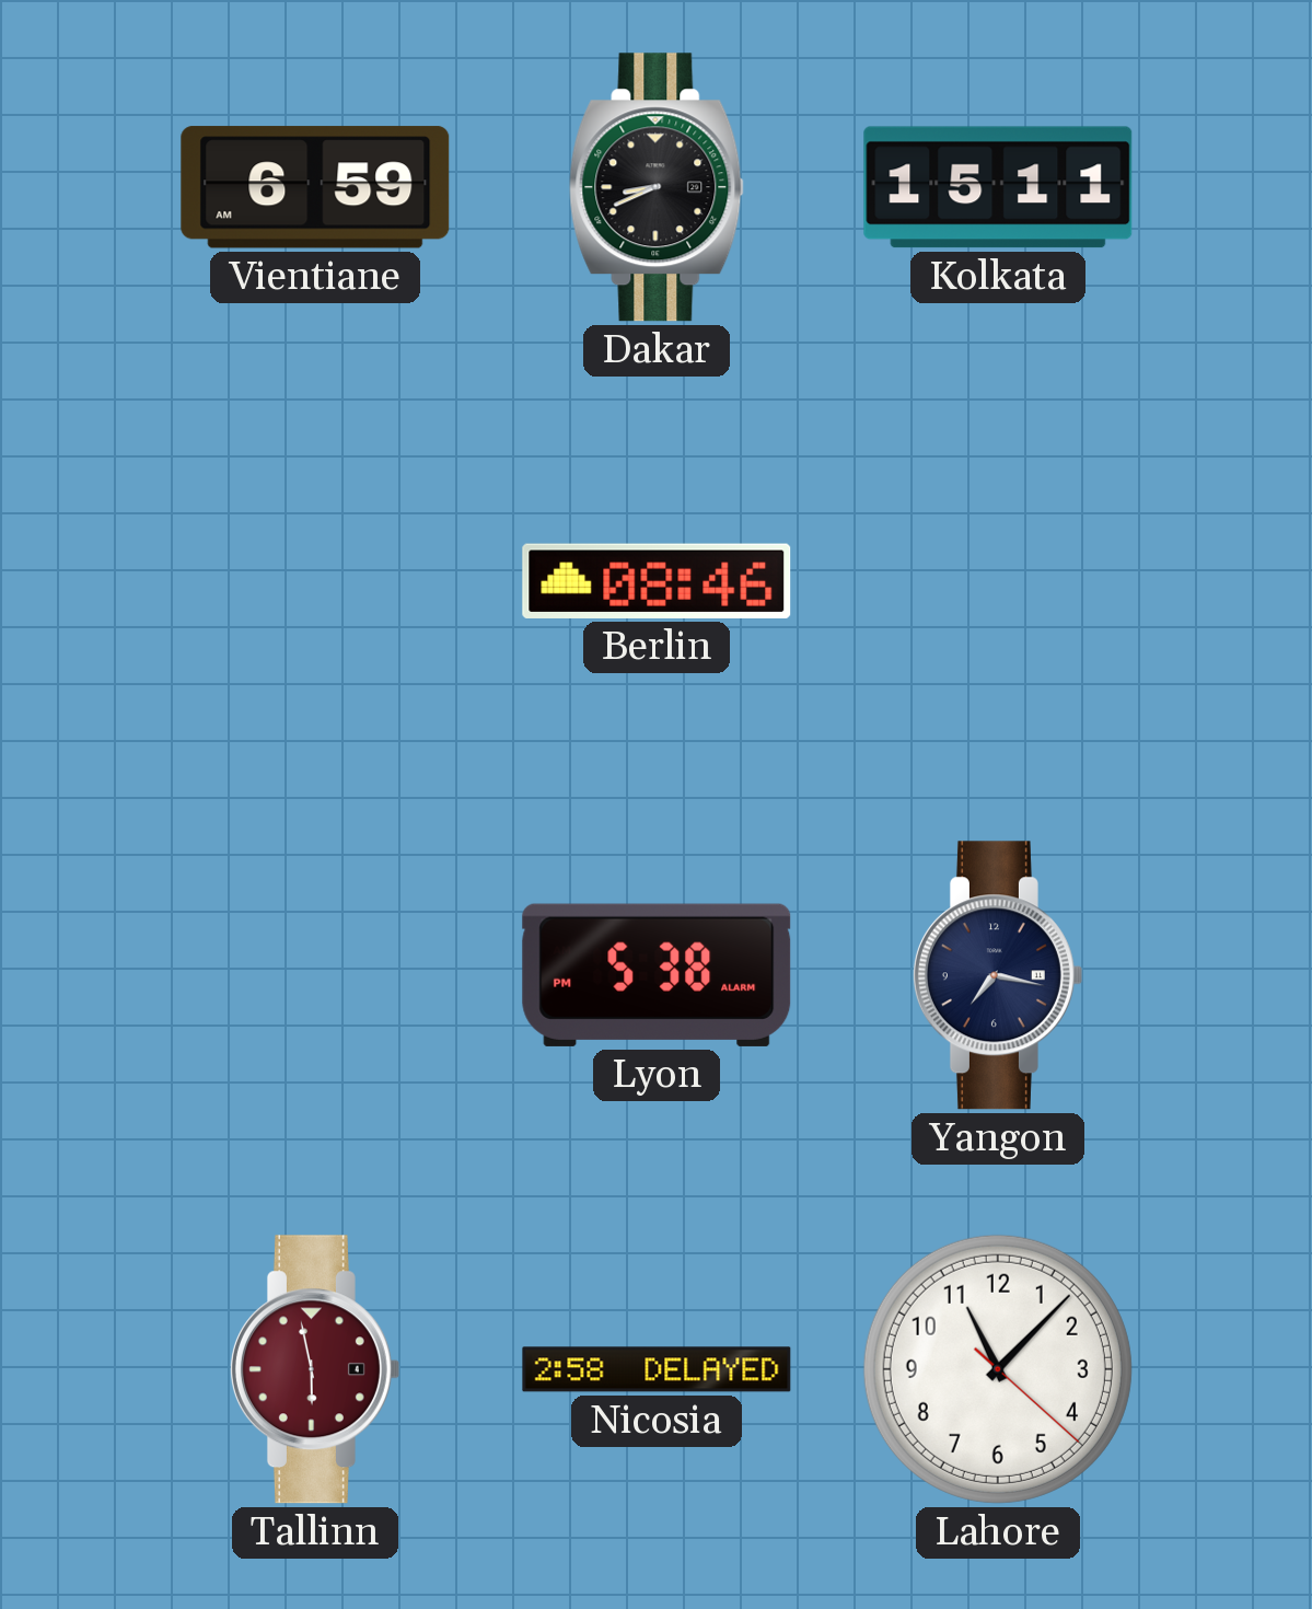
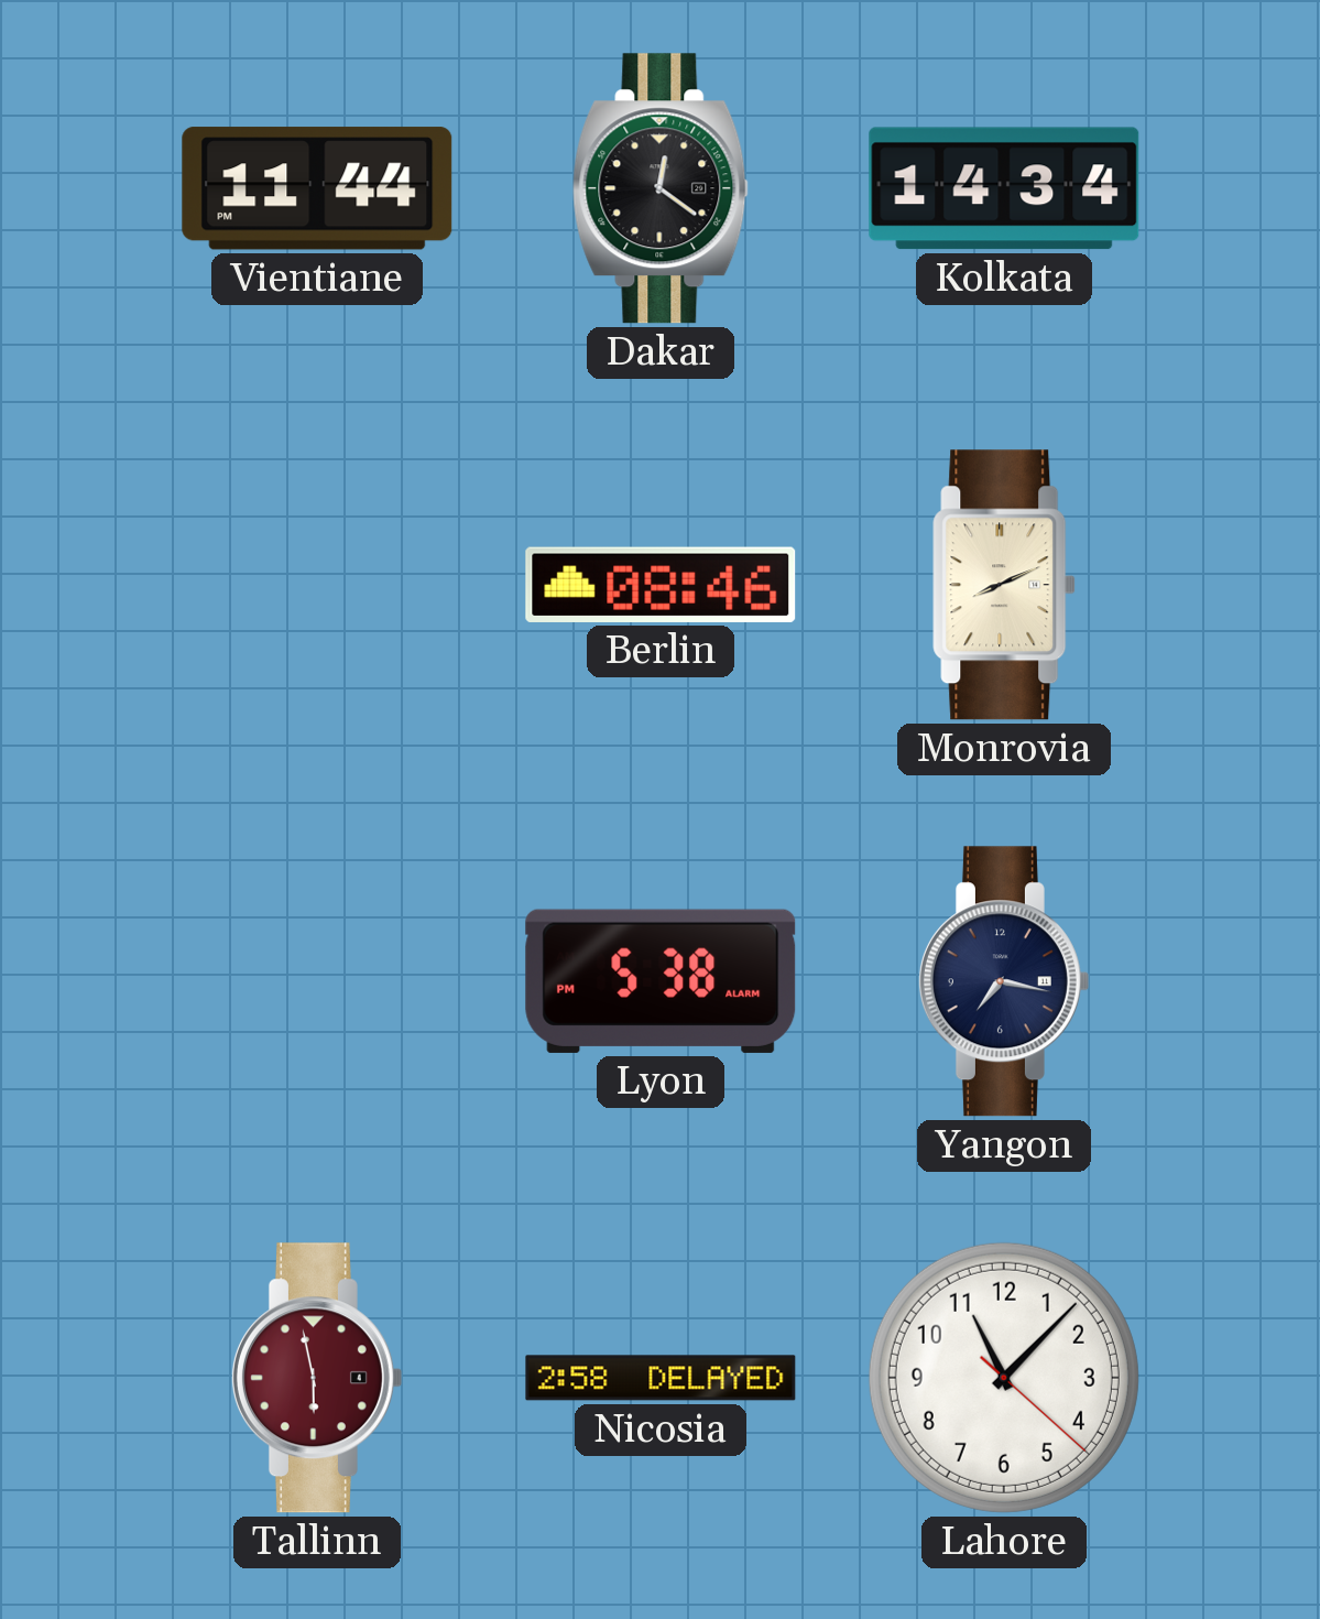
Vientiane: 6:59 -> 11:44
Dakar: 8:41 -> 12:21
Kolkata: 15:11 -> 14:34
Monrovia: none -> 8:11
